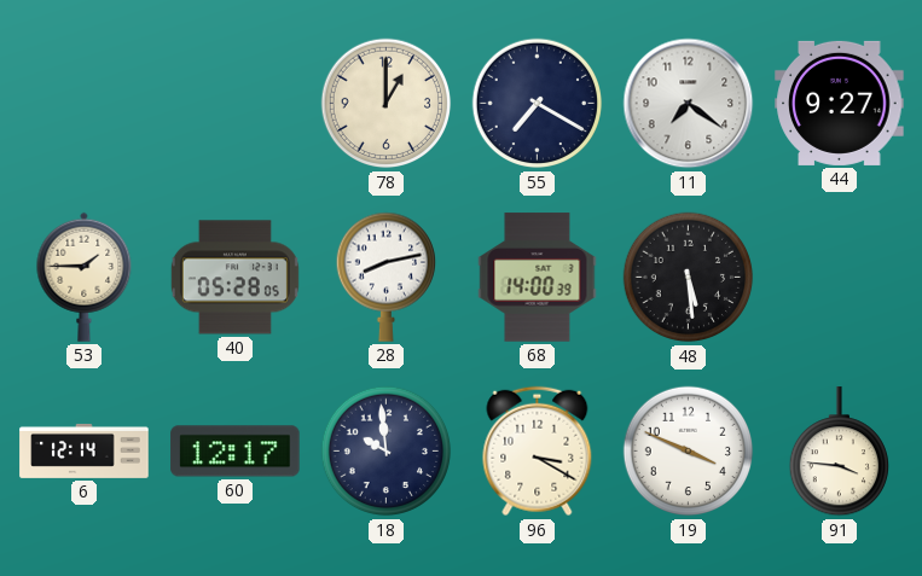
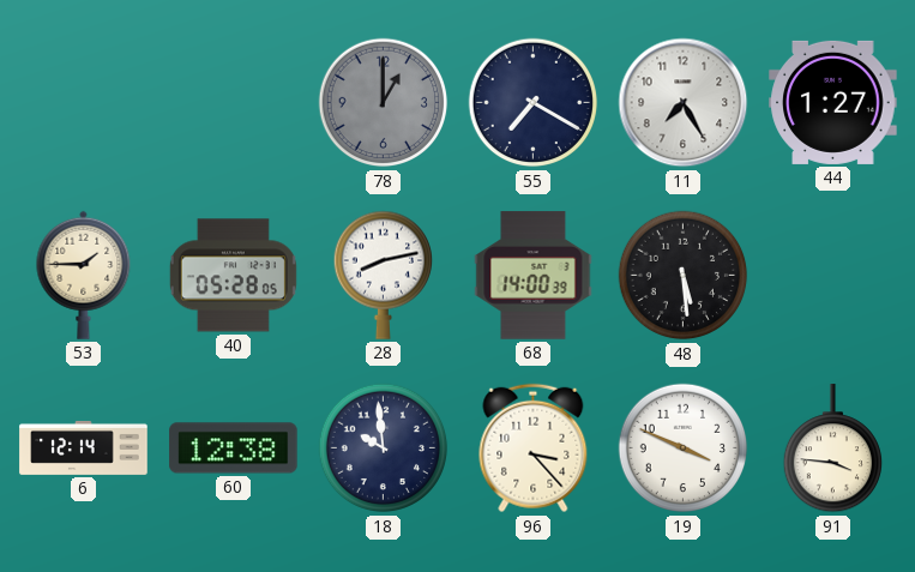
78 dial: cream -> grey
11: 7:21 -> 7:25
44: 9:27 -> 1:27
60: 12:17 -> 12:38
96: 3:20 -> 3:23
